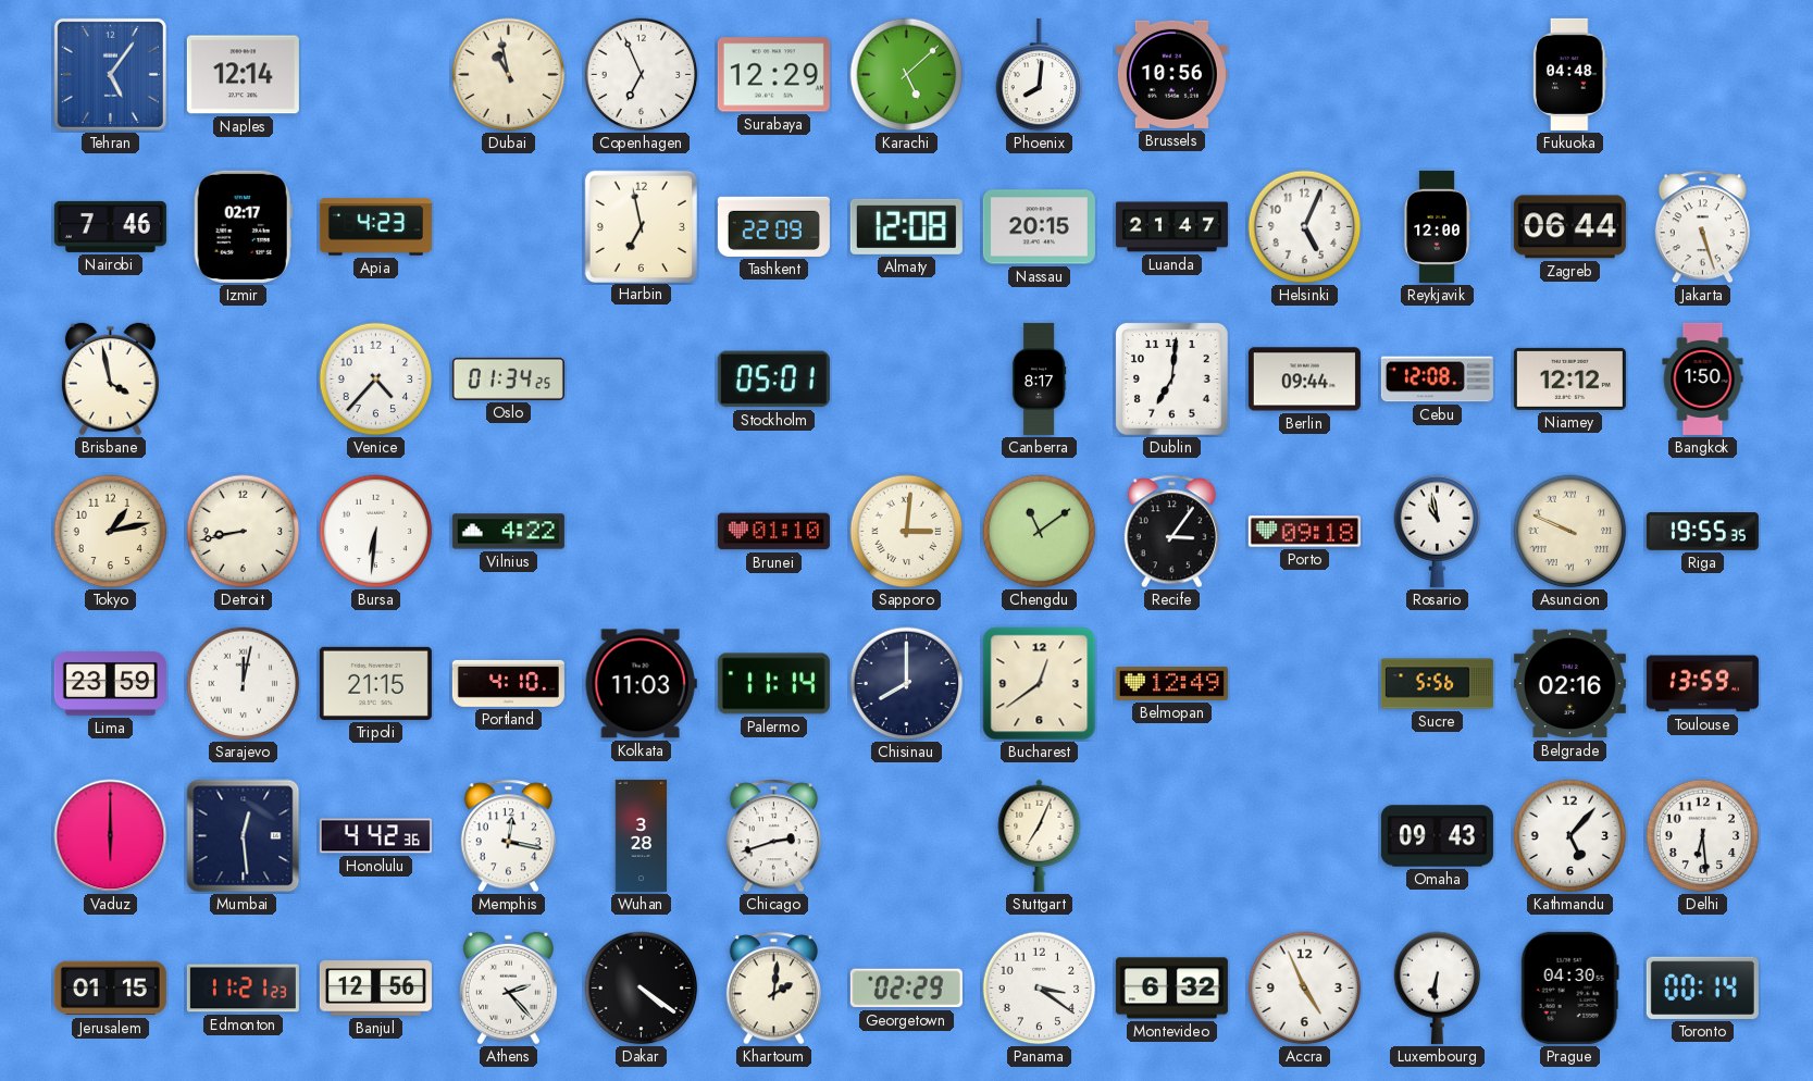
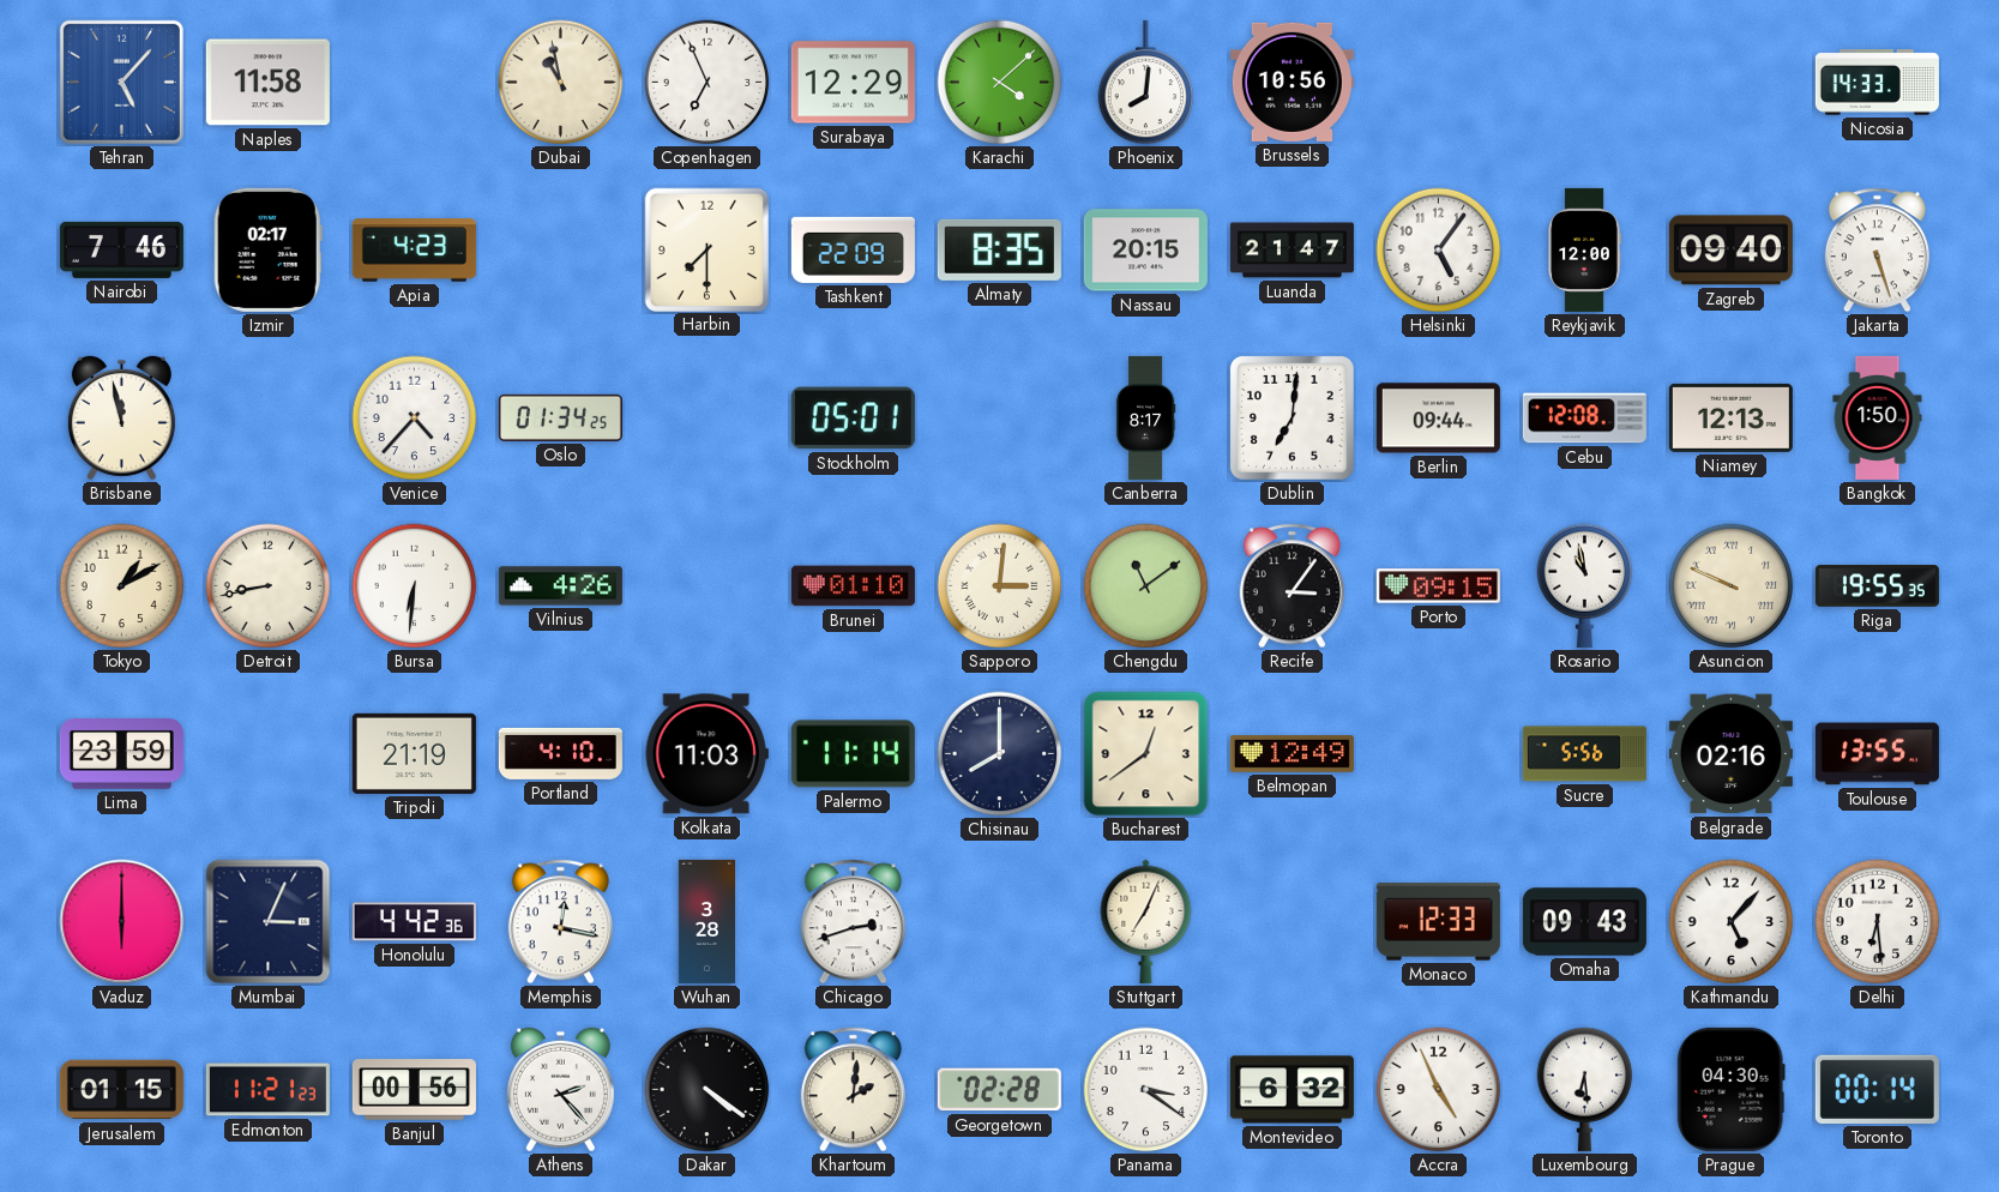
Tehran: 5:06 -> 5:07
Naples: 12:14 -> 11:58
Karachi: 5:08 -> 4:08
Fukuoka: 04:48 -> none
Nicosia: none -> 14:33
Harbin: 6:58 -> 7:30
Almaty: 12:08 -> 8:35
Helsinki: 5:04 -> 5:06
Zagreb: 06:44 -> 09:40
Brisbane: 3:58 -> 11:58
Niamey: 12:12 -> 12:13
Tokyo: 1:13 -> 1:10
Vilnius: 4:22 -> 4:26
Porto: 09:18 -> 09:15
Sarajevo: 12:02 -> none
Tripoli: 21:15 -> 21:19
Toulouse: 13:59 -> 13:55
Mumbai: 12:29 -> 3:04
Monaco: none -> 12:33
Banjul: 12:56 -> 00:56
Georgetown: 02:29 -> 02:28
Luxembourg: 6:31 -> 6:29
